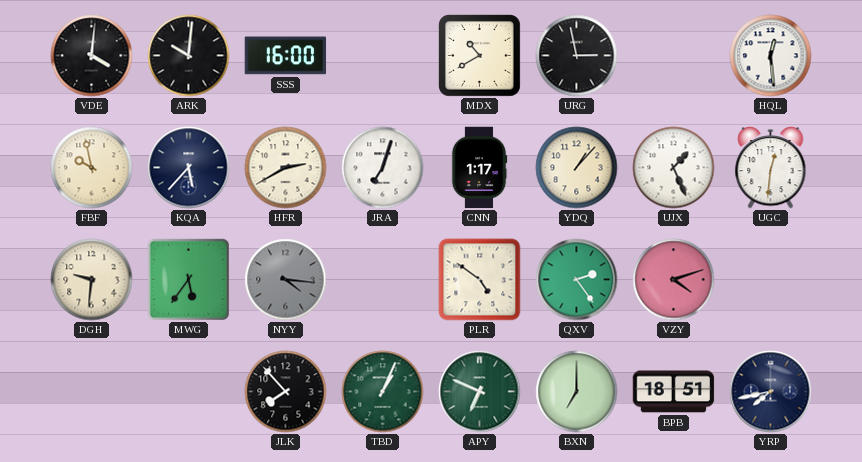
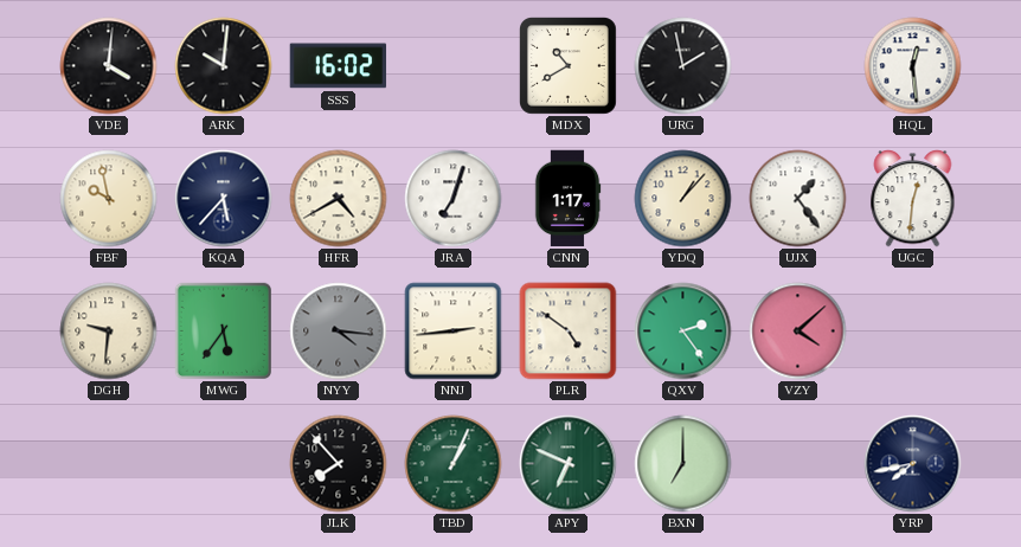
SSS: 16:00 -> 16:02
URG: 2:58 -> 1:58
HFR: 2:40 -> 4:40
UJX: 1:26 -> 1:24
NNJ: none -> 2:44
VZY: 4:12 -> 4:08
BPB: 18:51 -> none
